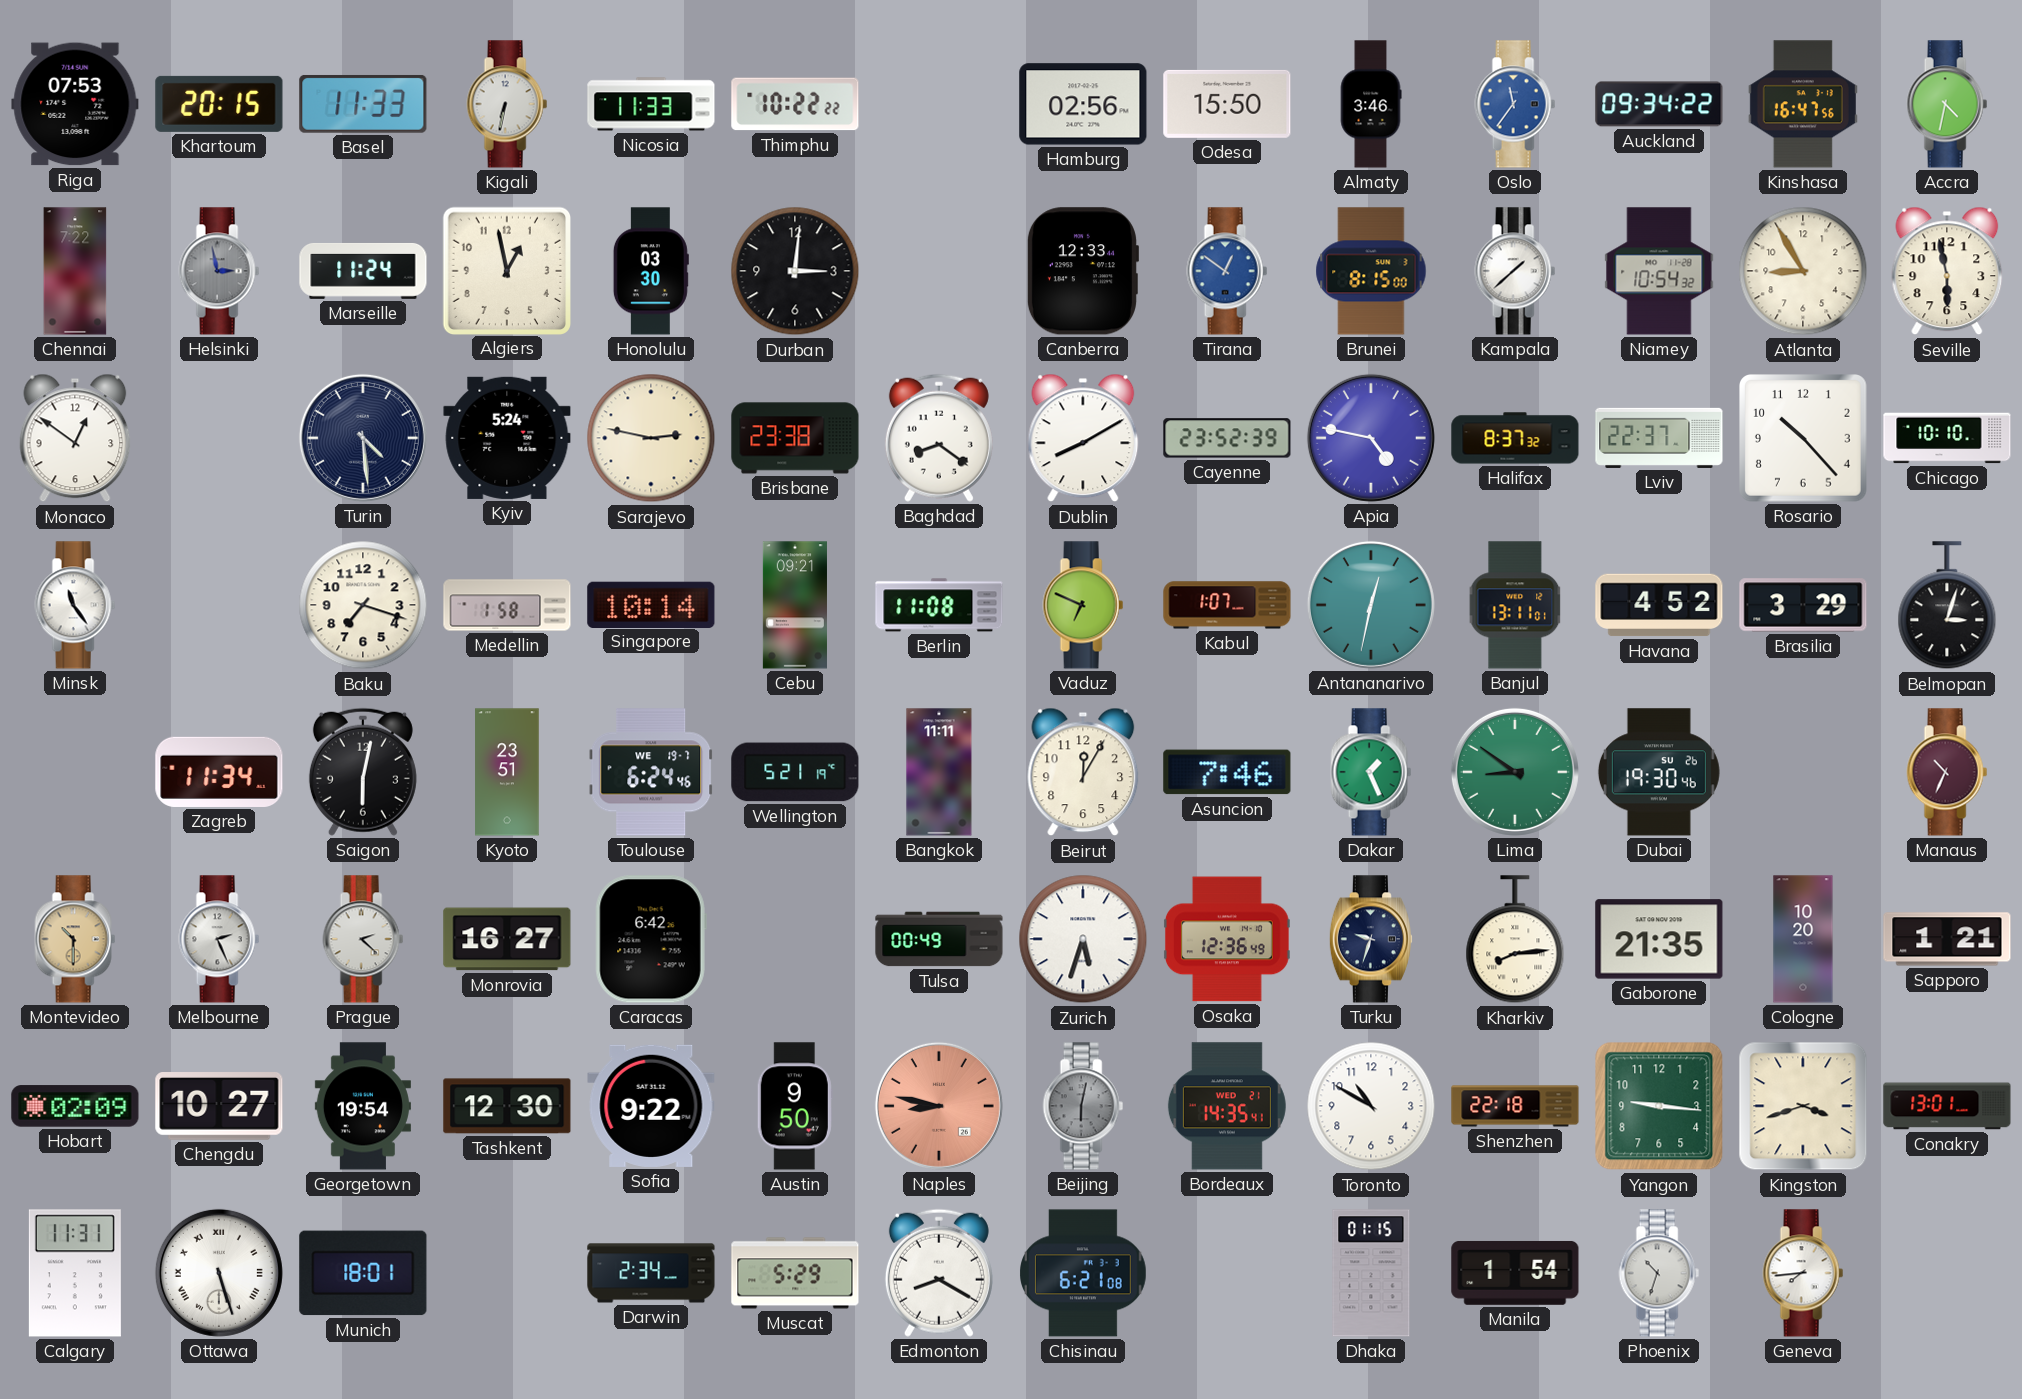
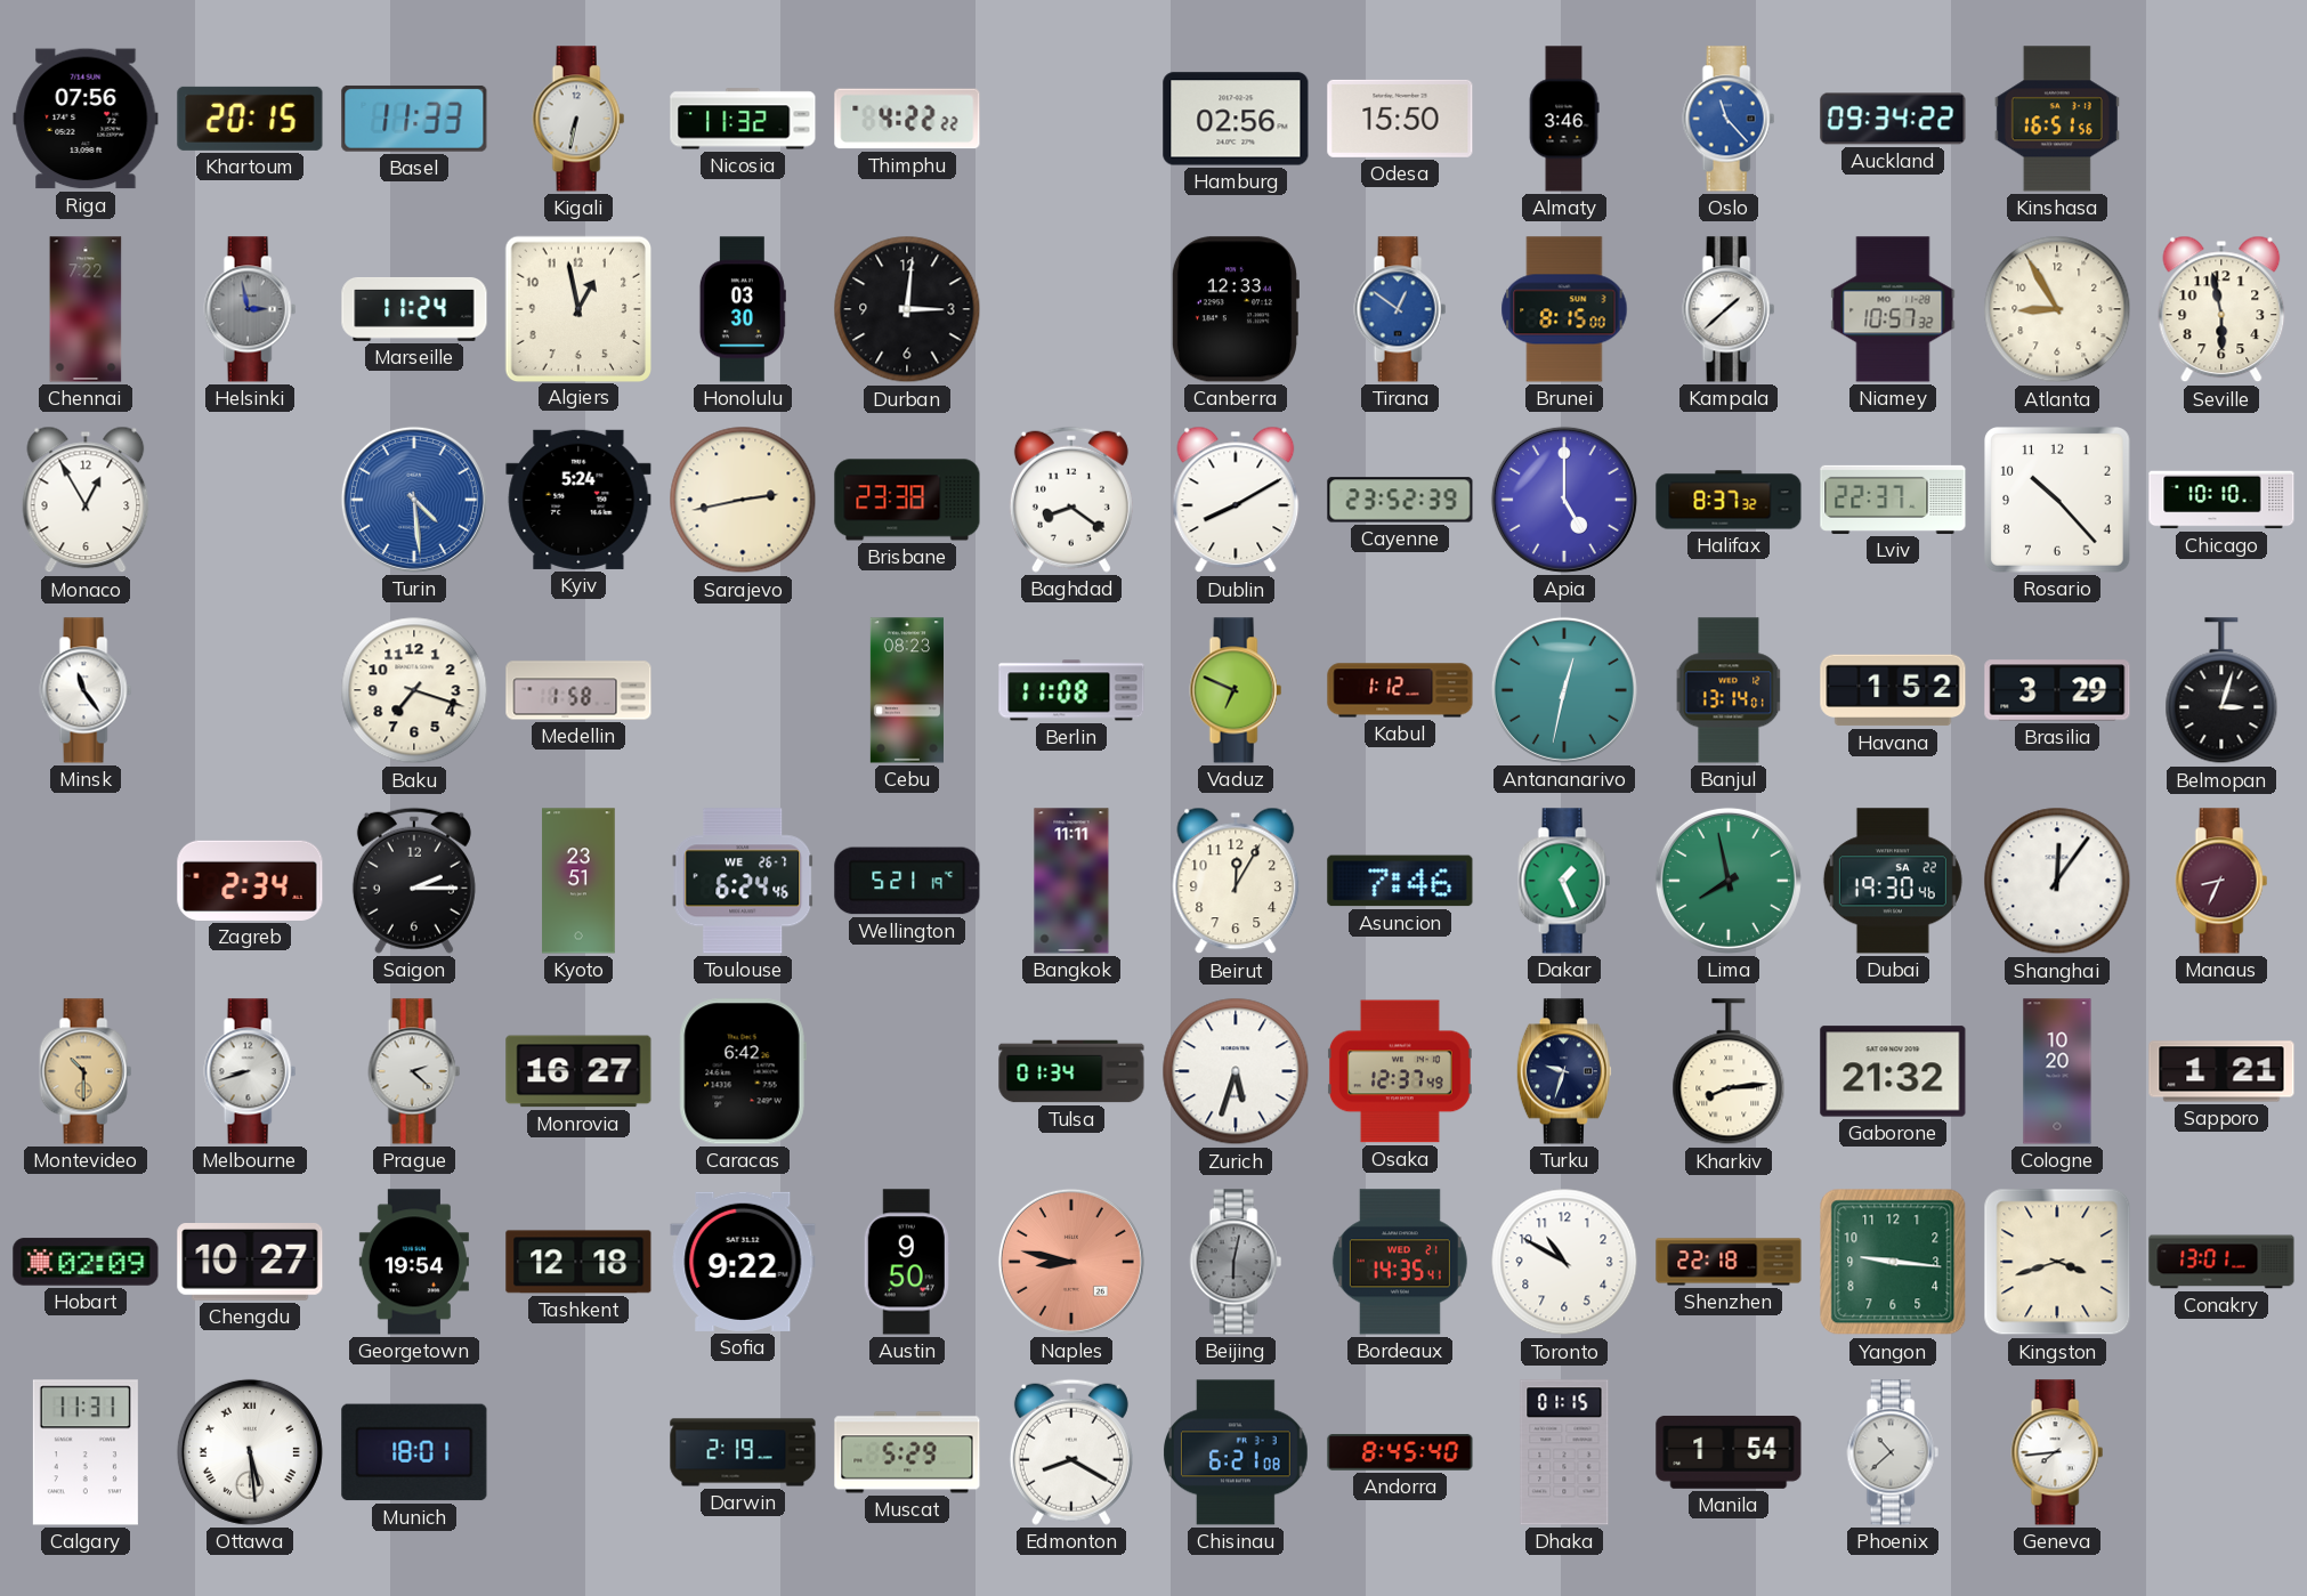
Riga: 07:53 -> 07:56
Nicosia: 11:33 -> 11:32
Thimphu: 10:22 -> 4:22
Oslo: 11:36 -> 11:23
Kinshasa: 16:47 -> 16:51
Accra: 4:32 -> none
Niamey: 10:54 -> 10:57
Monaco: 12:51 -> 12:55
Turin dial: navy -> blue
Sarajevo: 2:47 -> 2:43
Apia: 4:47 -> 5:00
Singapore: 10:14 -> none
Cebu: 09:21 -> 08:23
Kabul: 1:07 -> 1:12
Banjul: 13:11 -> 13:14
Havana: 4:52 -> 1:52
Zagreb: 11:34 -> 2:34
Saigon: 6:02 -> 2:15
Toulouse date: WE 19-7 -> WE 26-7
Lima: 8:51 -> 7:58
Dubai date: SU 26 -> SA 22
Shanghai: none -> 12:06
Manaus: 10:34 -> 8:34
Melbourne: 2:26 -> 8:42
Tulsa: 00:49 -> 01:34
Osaka: 12:36 -> 12:37
Gaborone: 21:35 -> 21:32
Tashkent: 12:30 -> 12:18
Ottawa: 5:27 -> 5:29
Darwin: 2:34 -> 2:19
Andorra: none -> 8:45
Phoenix: 10:33 -> 10:38
